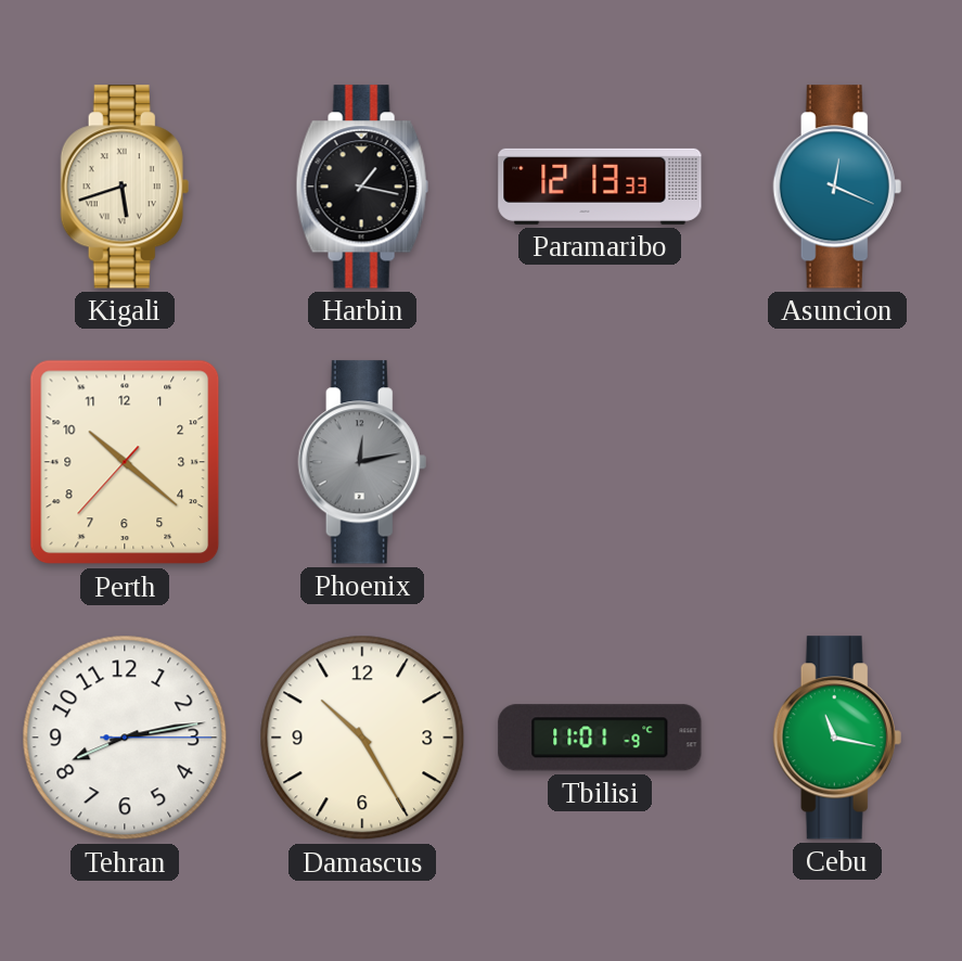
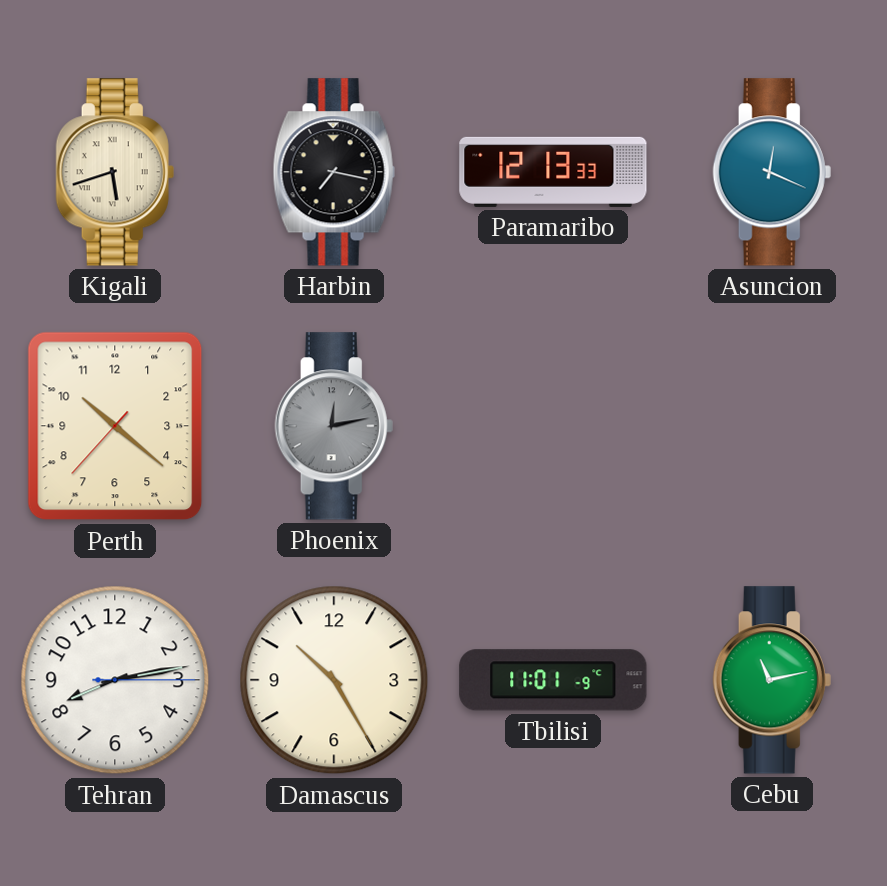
Harbin: 1:17 -> 7:17
Cebu: 11:17 -> 11:13
